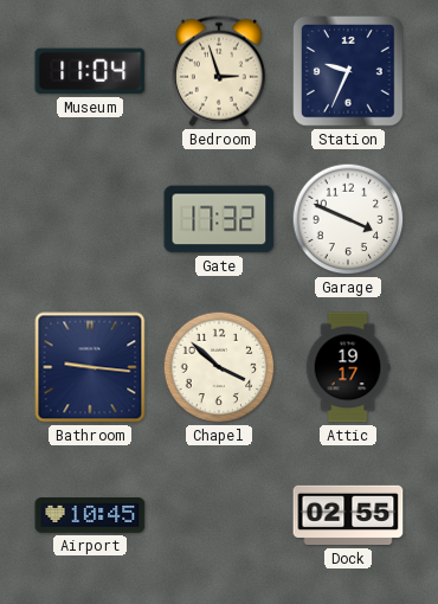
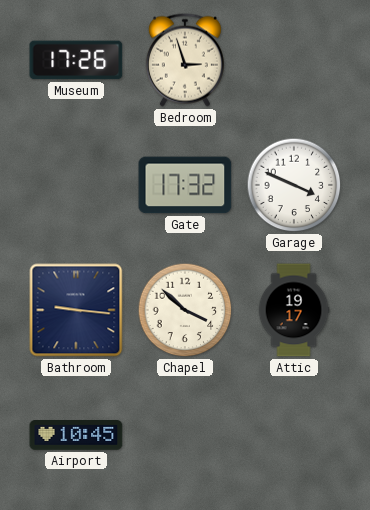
Museum: 11:04 -> 17:26
Station: 9:34 -> none
Dock: 02:55 -> none
